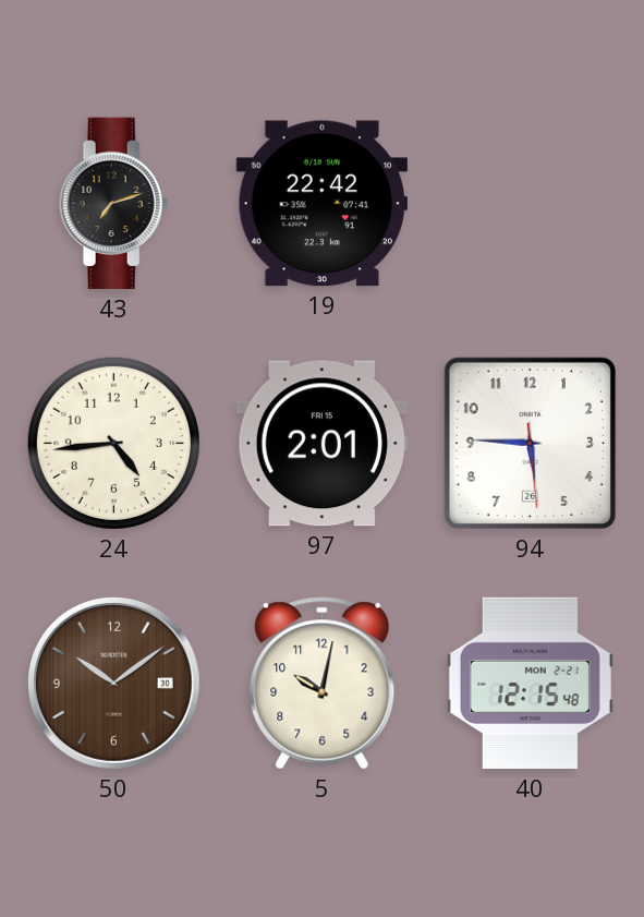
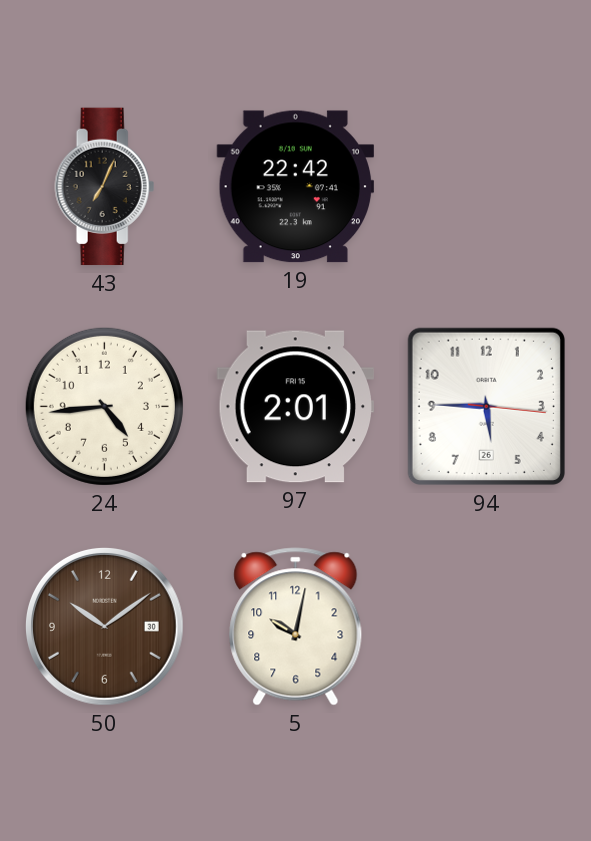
43: 7:12 -> 7:04
94: 5:45:29 -> 5:45:16
40: 12:15 -> none
